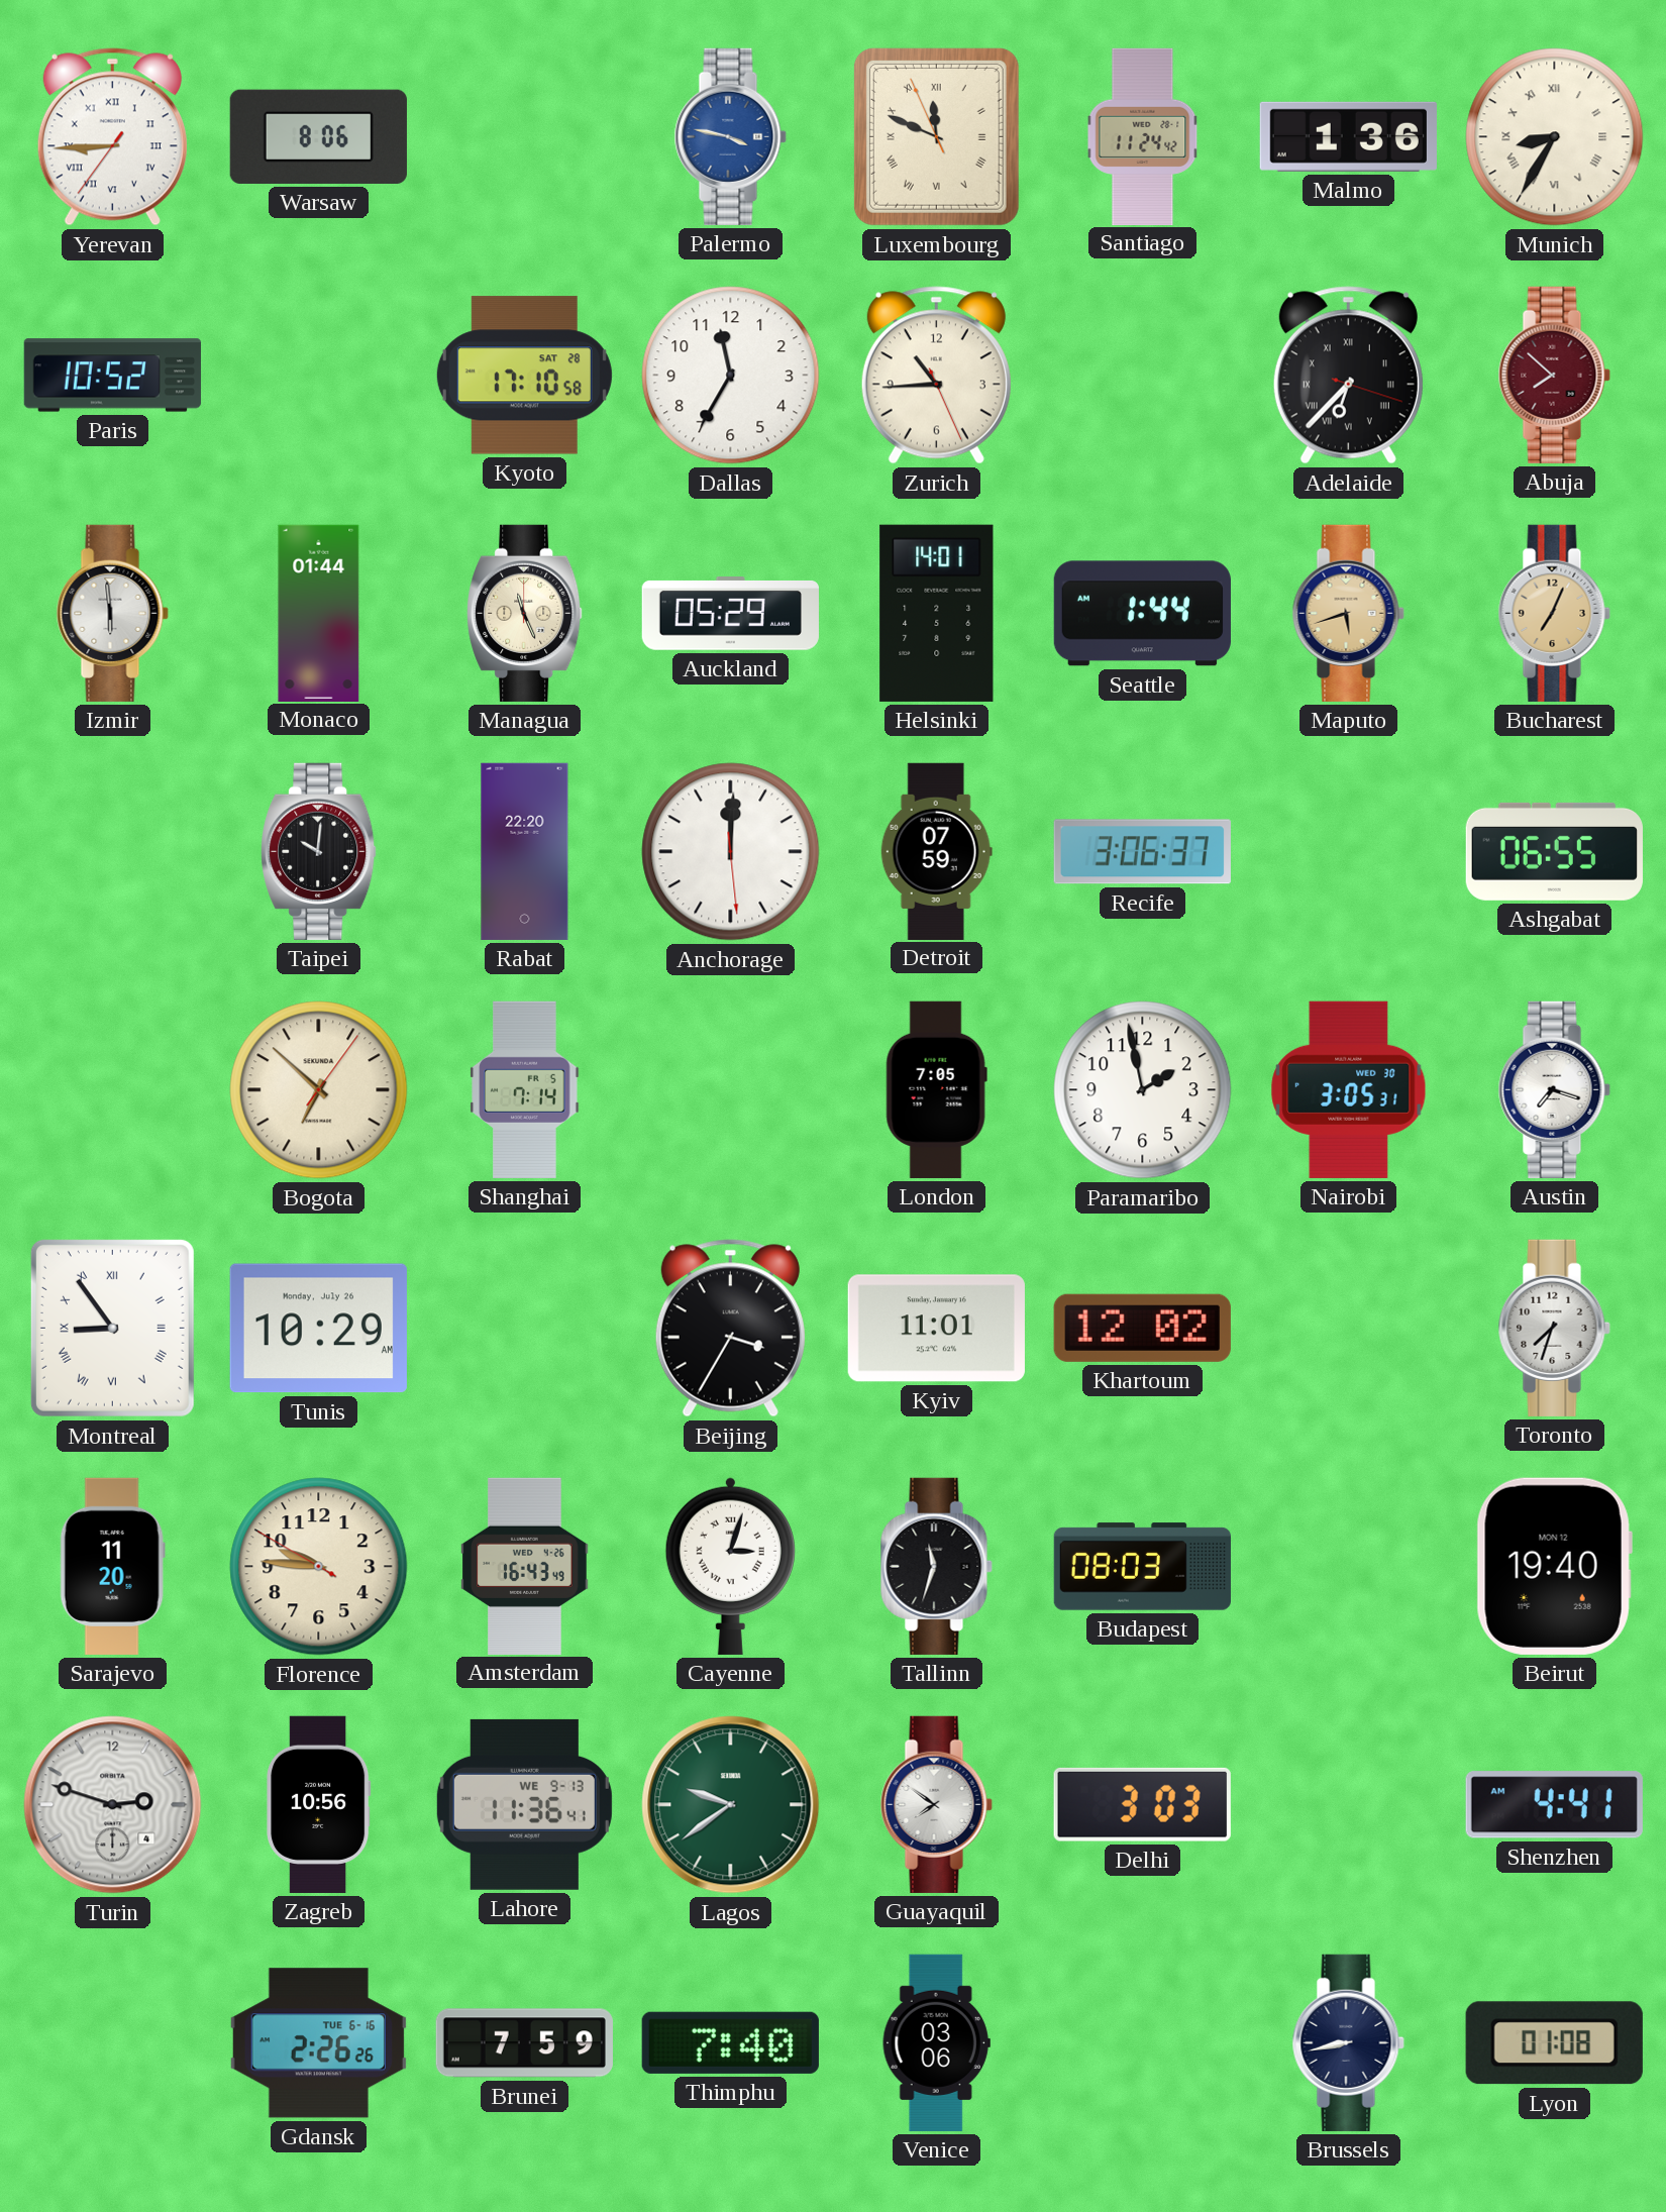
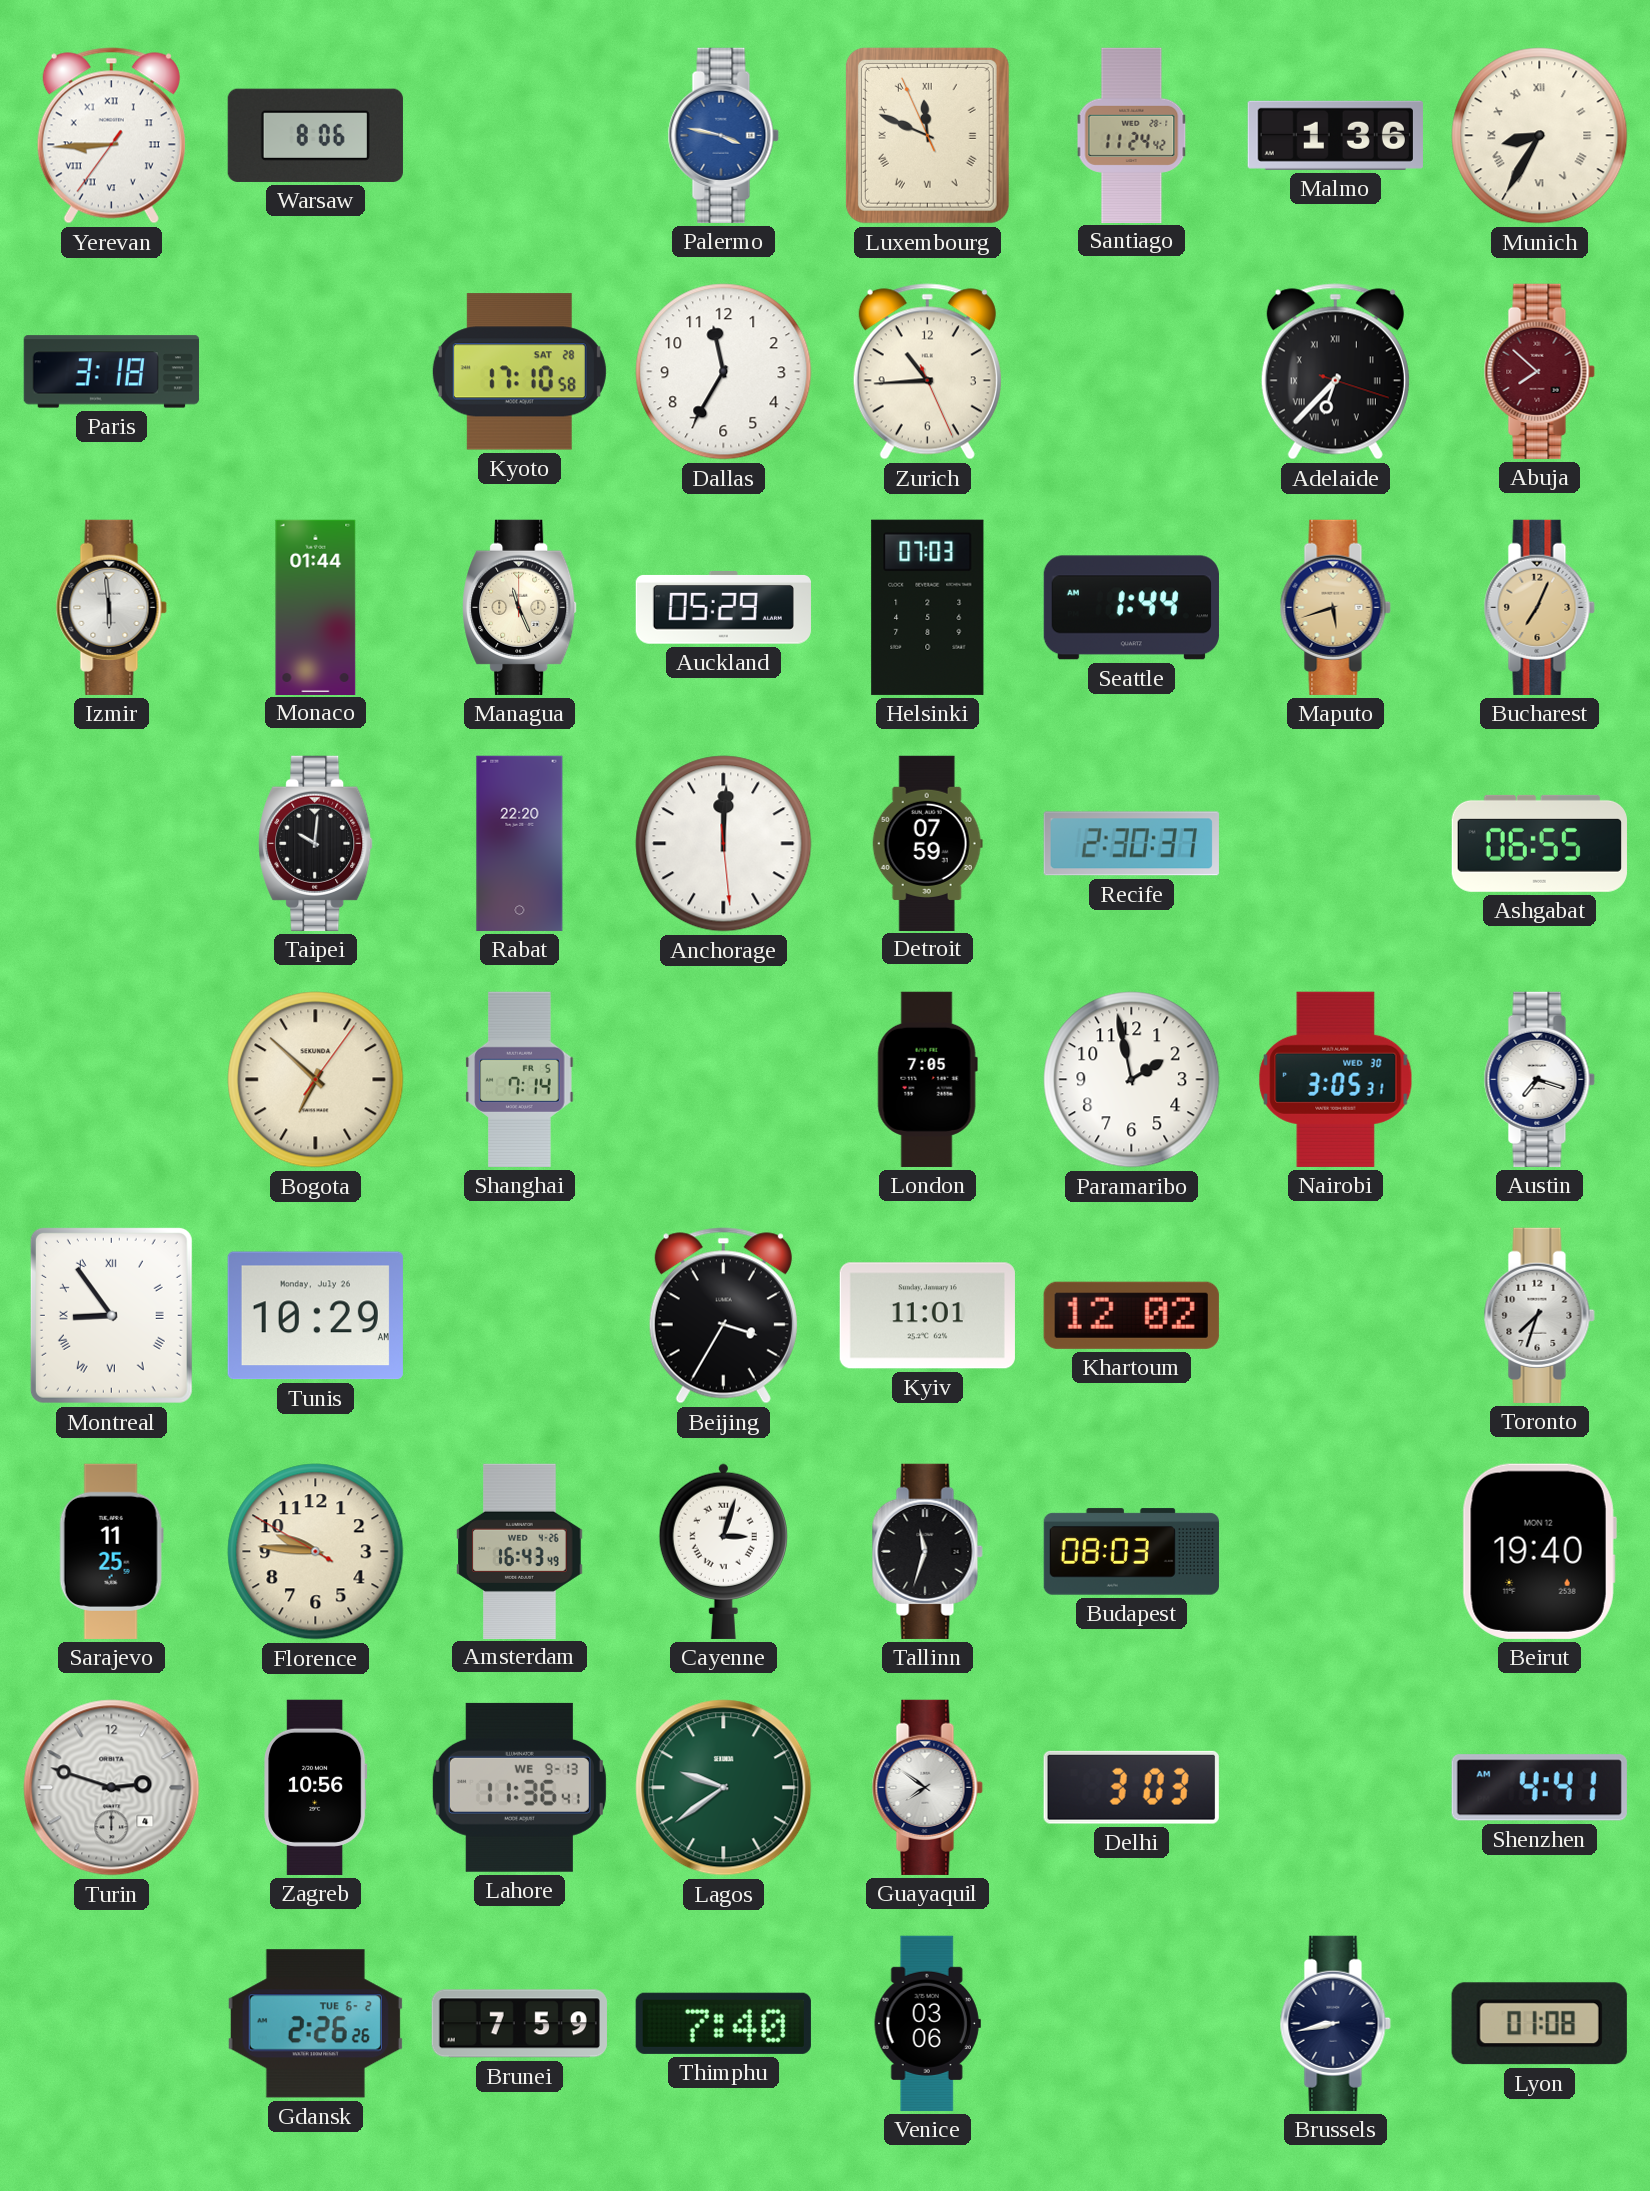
Paris: 10:52 -> 3:18
Helsinki: 14:01 -> 07:03
Recife: 3:06 -> 2:30
Sarajevo: 11:20 -> 11:25
Gdansk date: TUE 6-16 -> TUE 6-2
